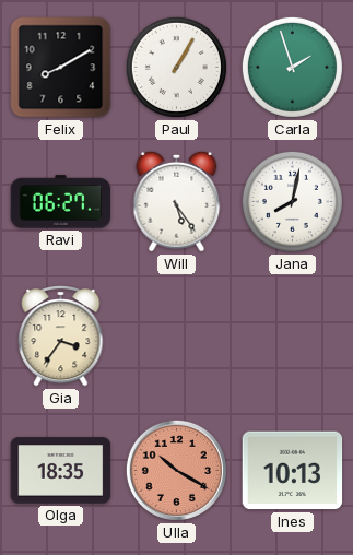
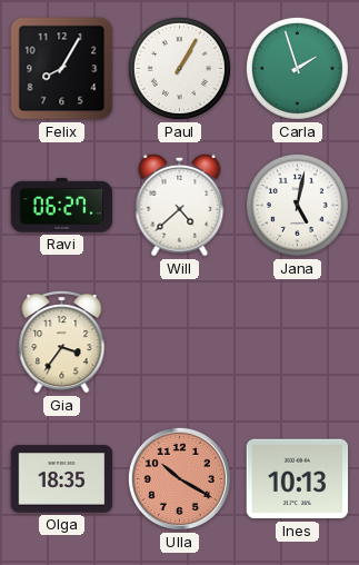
Felix: 8:10 -> 8:05
Will: 5:24 -> 4:38
Jana: 8:02 -> 5:02
